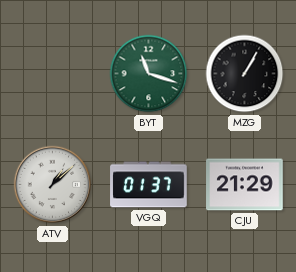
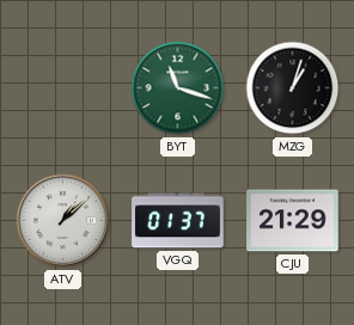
MZG: 1:05 -> 1:03
